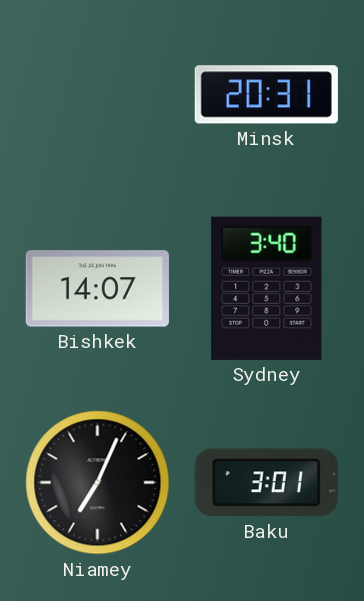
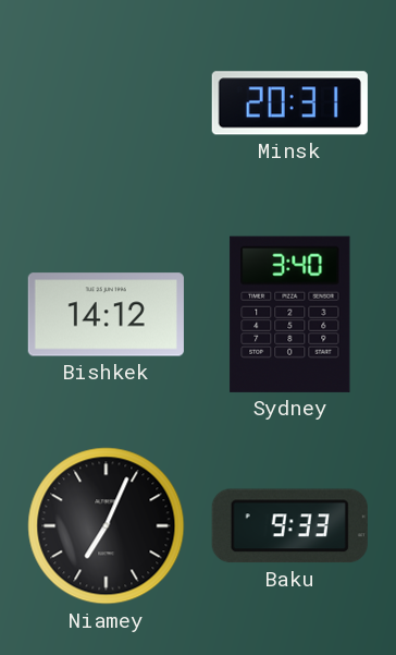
Bishkek: 14:07 -> 14:12
Baku: 3:01 -> 9:33
